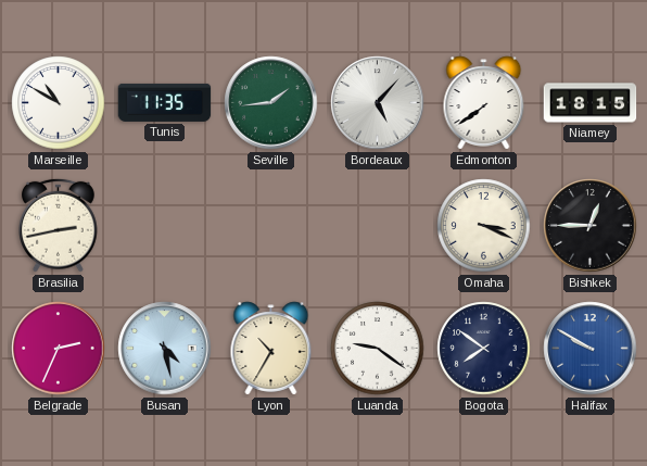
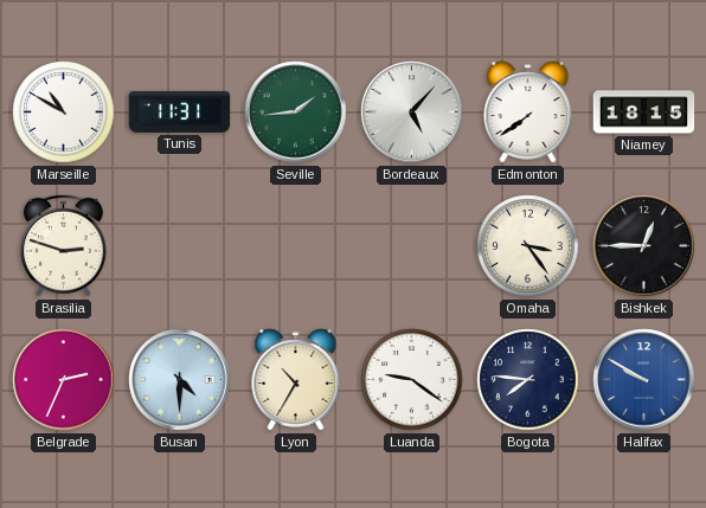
Tunis: 11:35 -> 11:31
Brasilia: 2:43 -> 2:48
Omaha: 3:19 -> 3:24
Busan: 4:28 -> 4:30
Bogota: 7:51 -> 7:46
